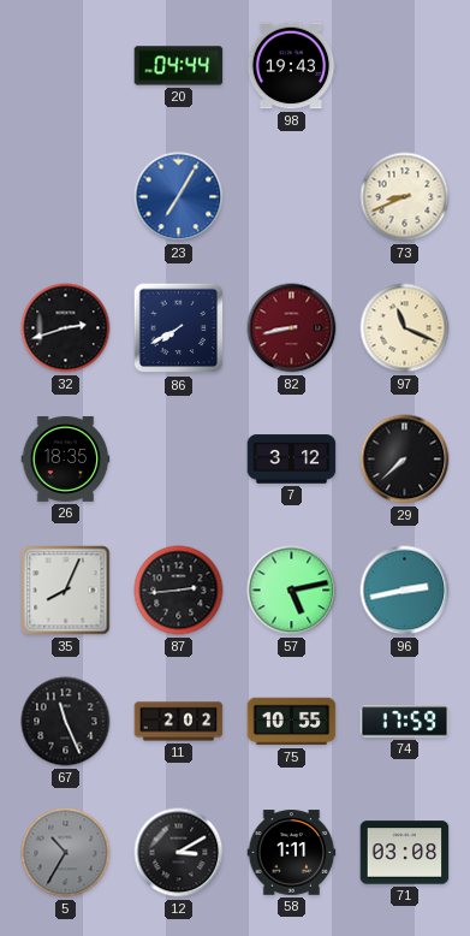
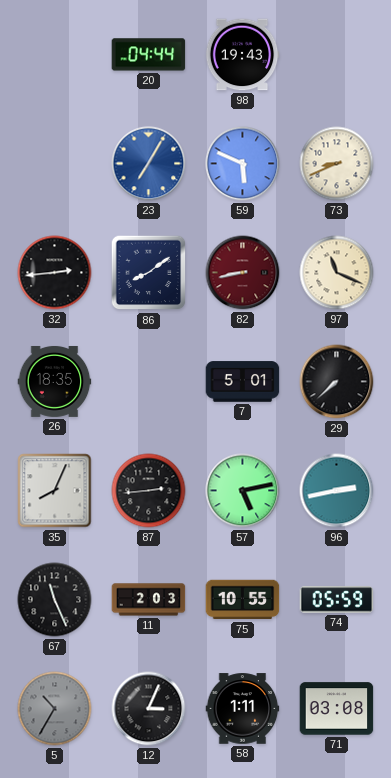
59: none -> 5:49
32: 2:42 -> 2:44
86: 7:40 -> 8:09
7: 3:12 -> 5:01
11: 2:02 -> 2:03
74: 17:59 -> 05:59
12: 3:10 -> 3:04
